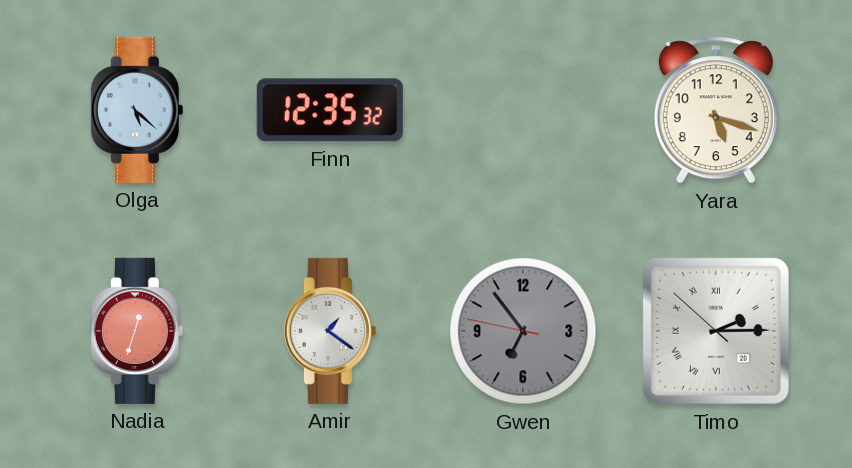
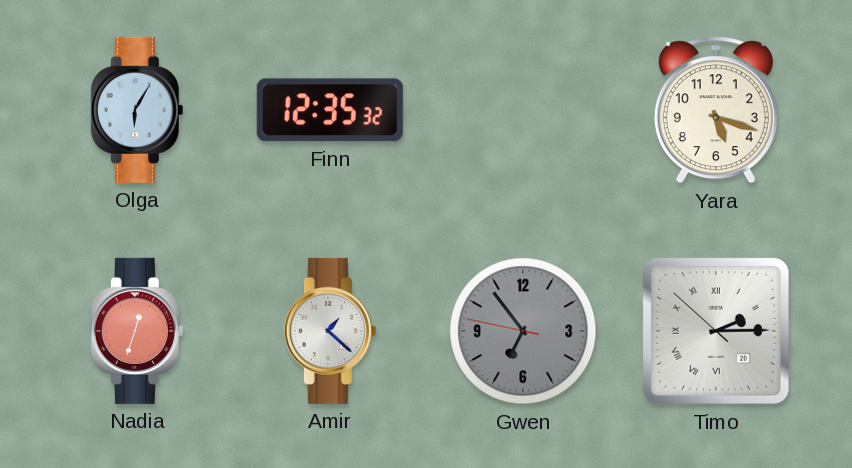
Olga: 5:22 -> 6:05
Amir: 1:21 -> 1:22
